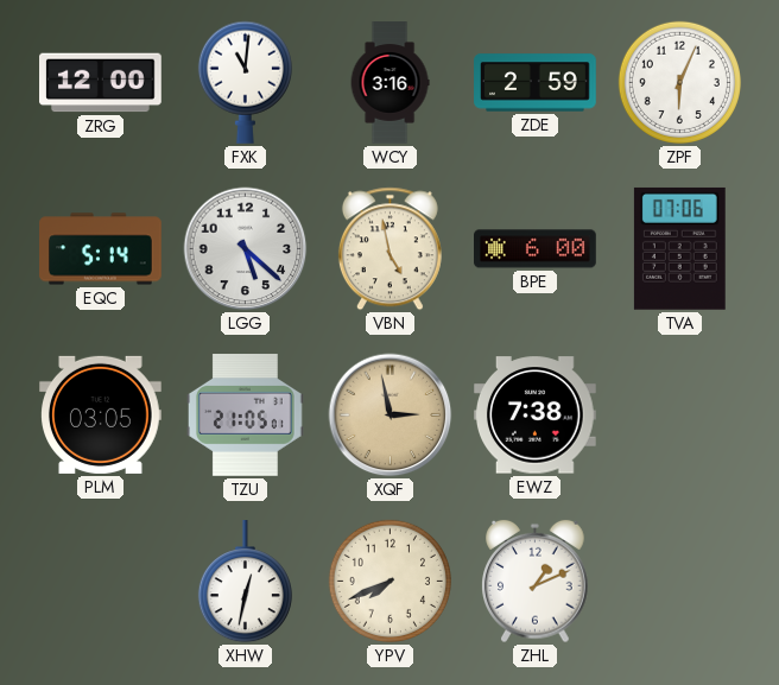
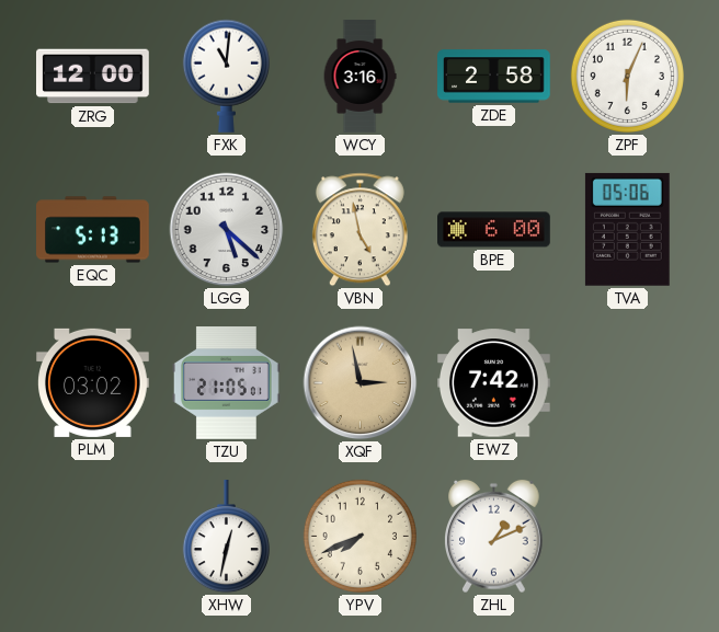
ZDE: 2:59 -> 2:58
EQC: 5:14 -> 5:13
TVA: 07:06 -> 05:06
PLM: 03:05 -> 03:02
EWZ: 7:38 -> 7:42
